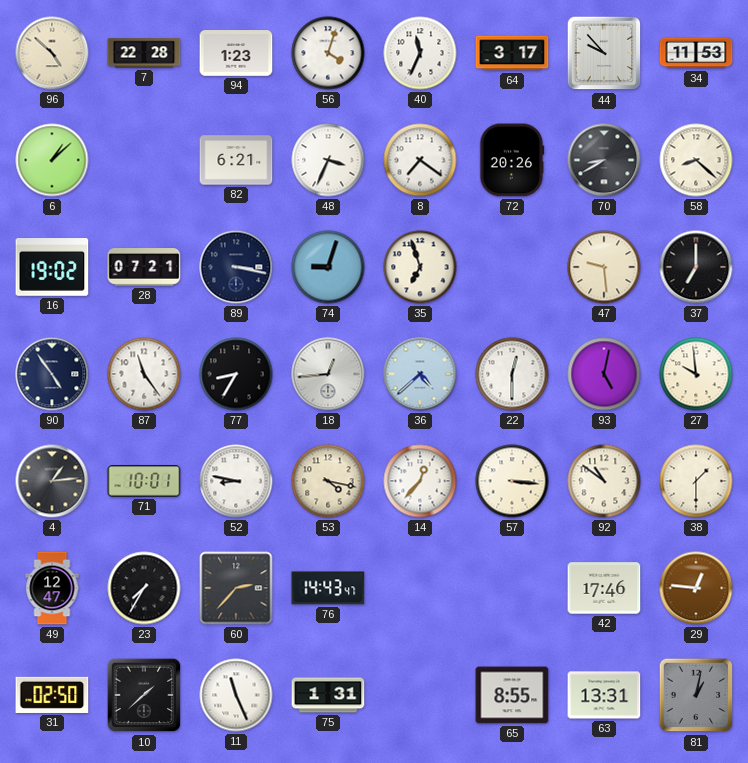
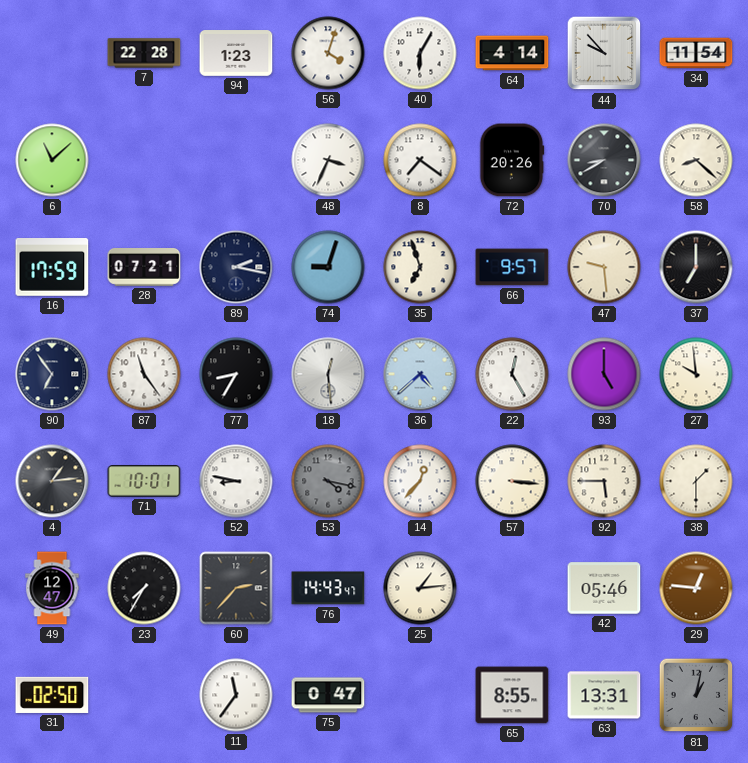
96: 4:52 -> none
40: 11:34 -> 6:05
64: 3:17 -> 4:14
34: 11:53 -> 11:54
6: 1:08 -> 11:08
82: 6:21 -> none
16: 19:02 -> 17:59
89: 3:17 -> 2:17
66: none -> 9:57
90: 4:54 -> 6:54
18: 12:44 -> 12:29
22: 12:30 -> 12:25
93: 5:02 -> 5:00
53 dial: cream -> grey
92: 10:51 -> 5:45
25: none -> 1:14
42: 17:46 -> 05:46
10: 1:38 -> none
11: 11:26 -> 11:36
75: 1:31 -> 0:47
